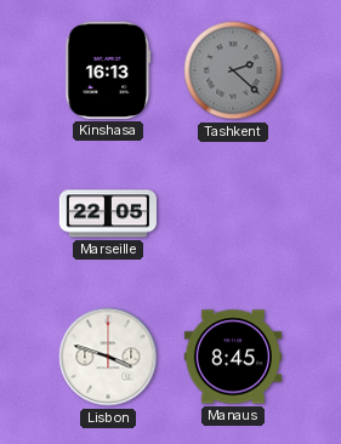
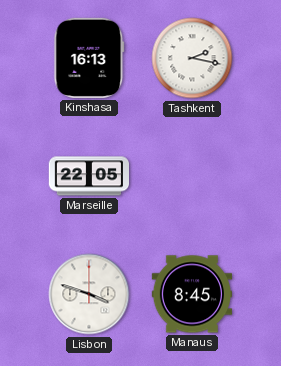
Tashkent: 2:22 -> 2:17
Tashkent dial: grey -> white
